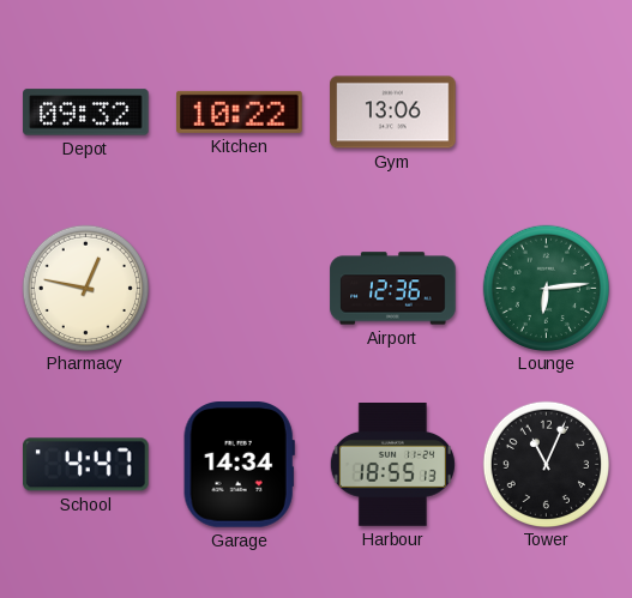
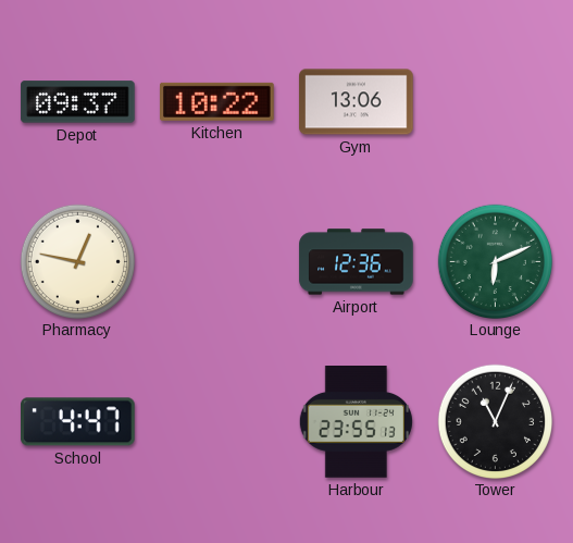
Depot: 09:32 -> 09:37
Lounge: 6:14 -> 6:11
Garage: 14:34 -> none
Harbour: 18:55 -> 23:55
